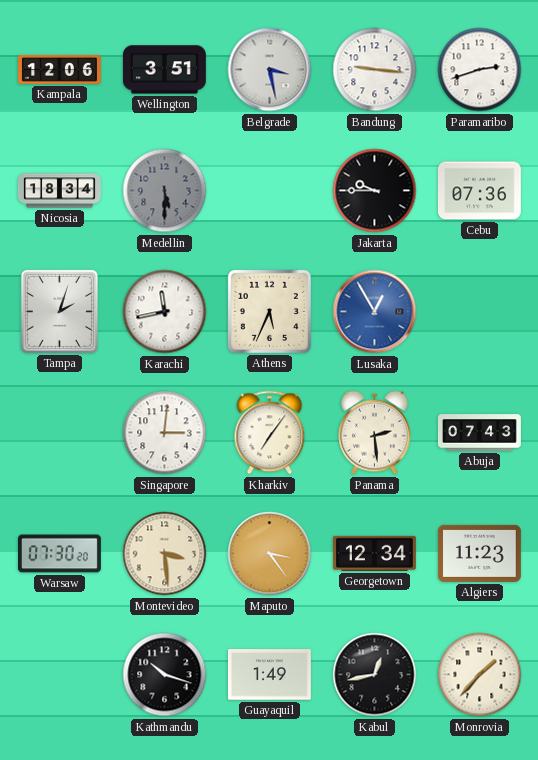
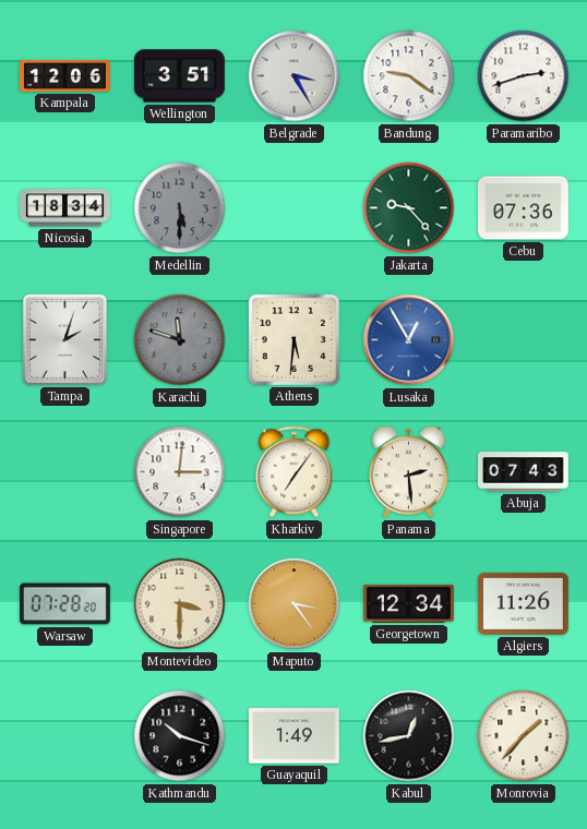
Belgrade: 3:28 -> 3:25
Bandung: 9:16 -> 9:21
Jakarta: 9:45 -> 9:23
Jakarta dial: black -> green
Karachi: 11:43 -> 11:48
Karachi dial: white -> grey
Athens: 5:34 -> 5:31
Warsaw: 07:30 -> 07:28
Montevideo: 3:29 -> 3:30
Algiers: 11:23 -> 11:26
